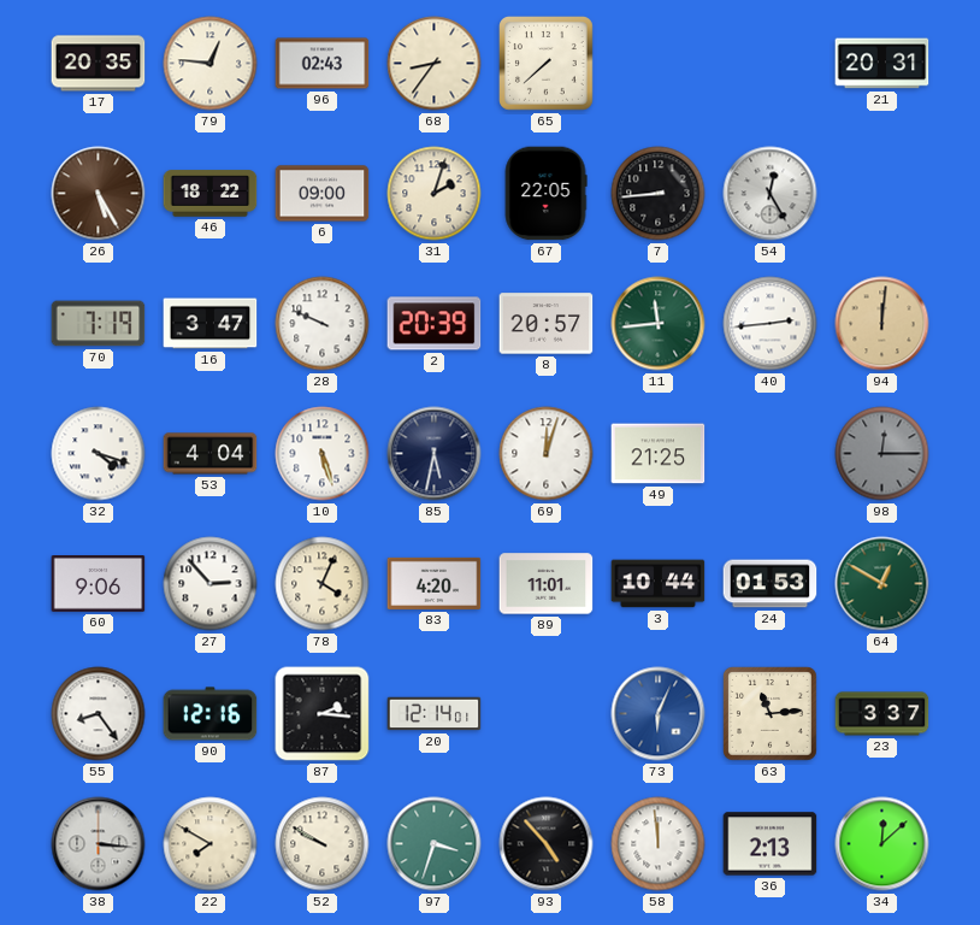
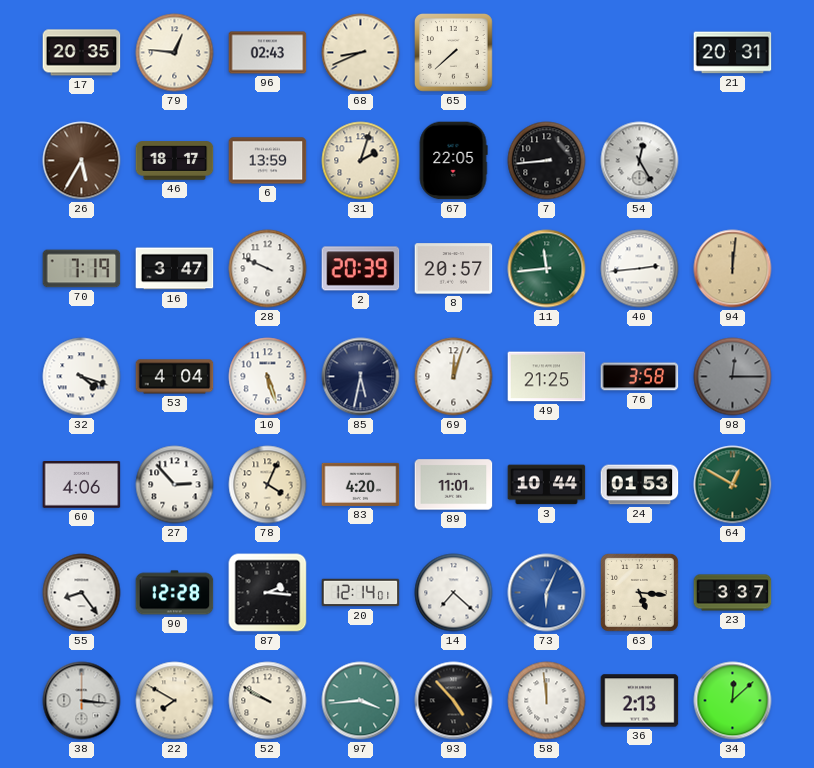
68: 8:36 -> 8:41
26: 5:25 -> 5:35
46: 18:22 -> 18:17
6: 09:00 -> 13:59
76: none -> 3:58
60: 9:06 -> 4:06
90: 12:16 -> 12:28
14: none -> 7:22
63: 11:14 -> 5:16
97: 3:33 -> 3:44
